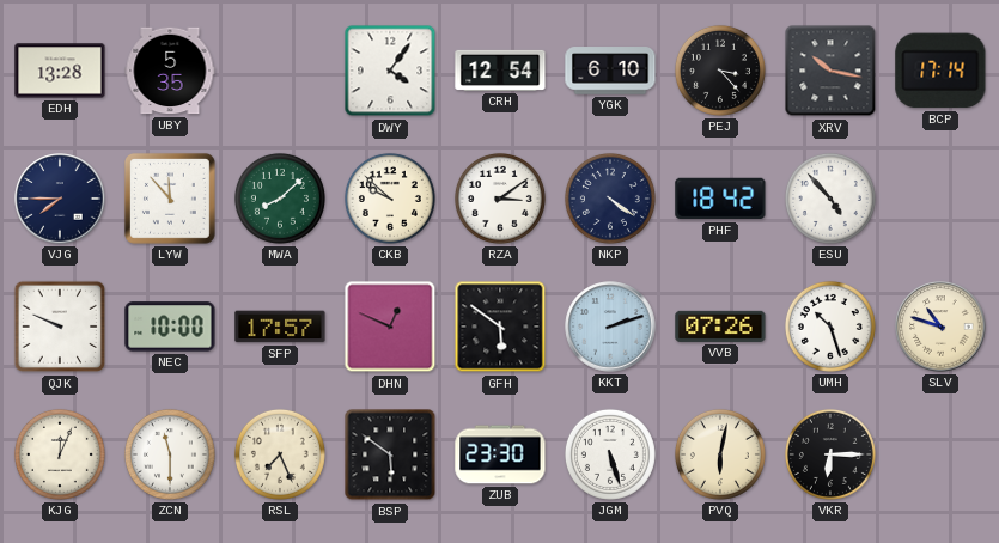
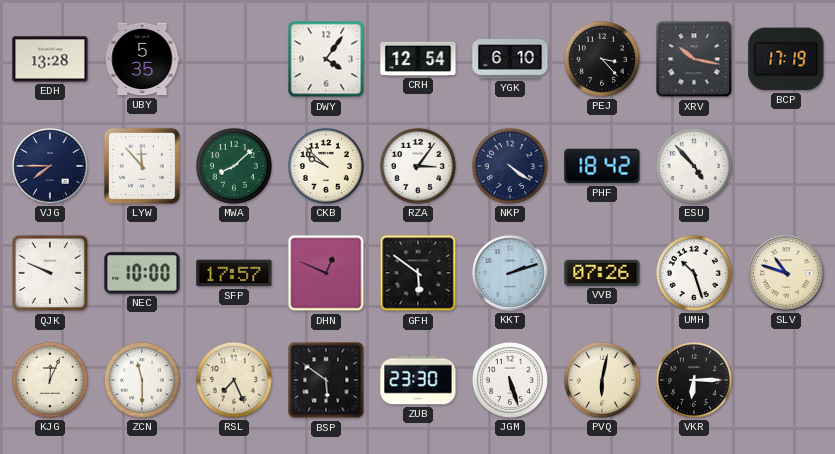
BCP: 17:14 -> 17:19
RZA: 3:09 -> 3:06
